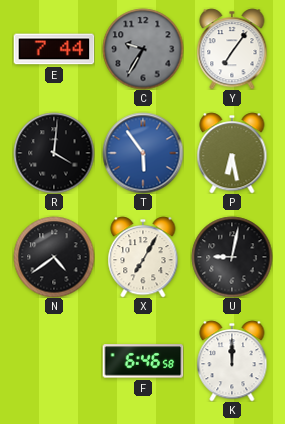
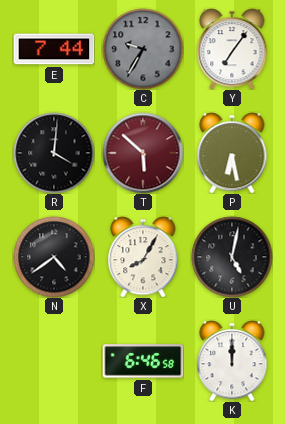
T: 5:54 -> 5:52
T dial: blue -> burgundy
X: 7:05 -> 8:05
U: 9:02 -> 5:02
